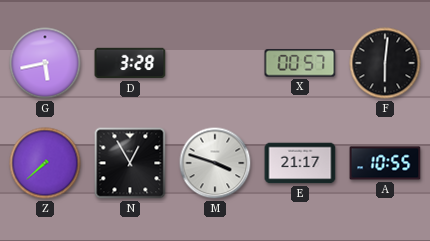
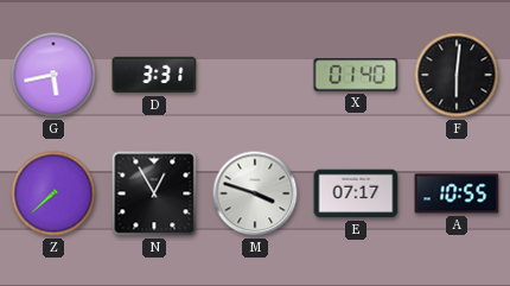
D: 3:28 -> 3:31
X: 00:57 -> 01:40
E: 21:17 -> 07:17
